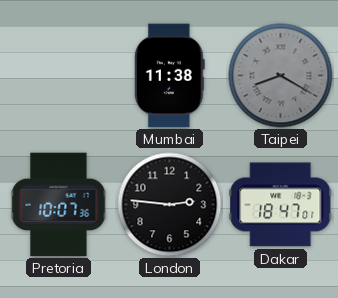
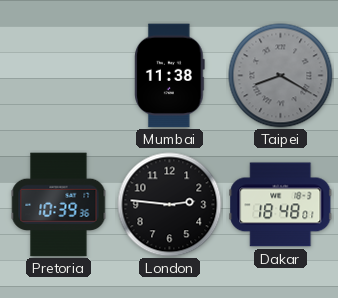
Pretoria: 10:07 -> 10:39
Dakar: 18:47 -> 18:48
